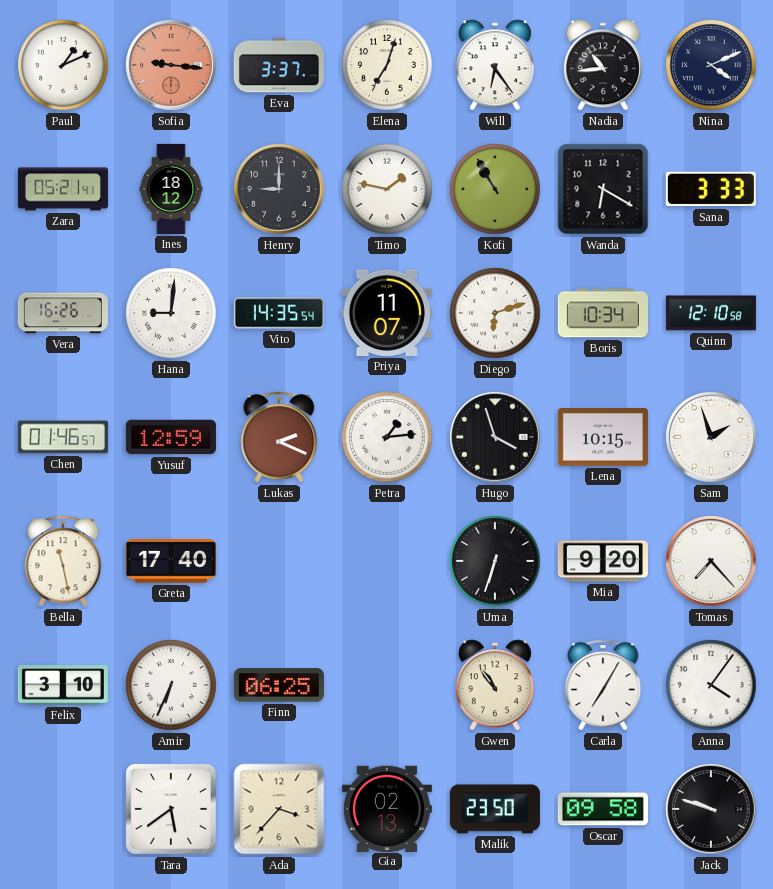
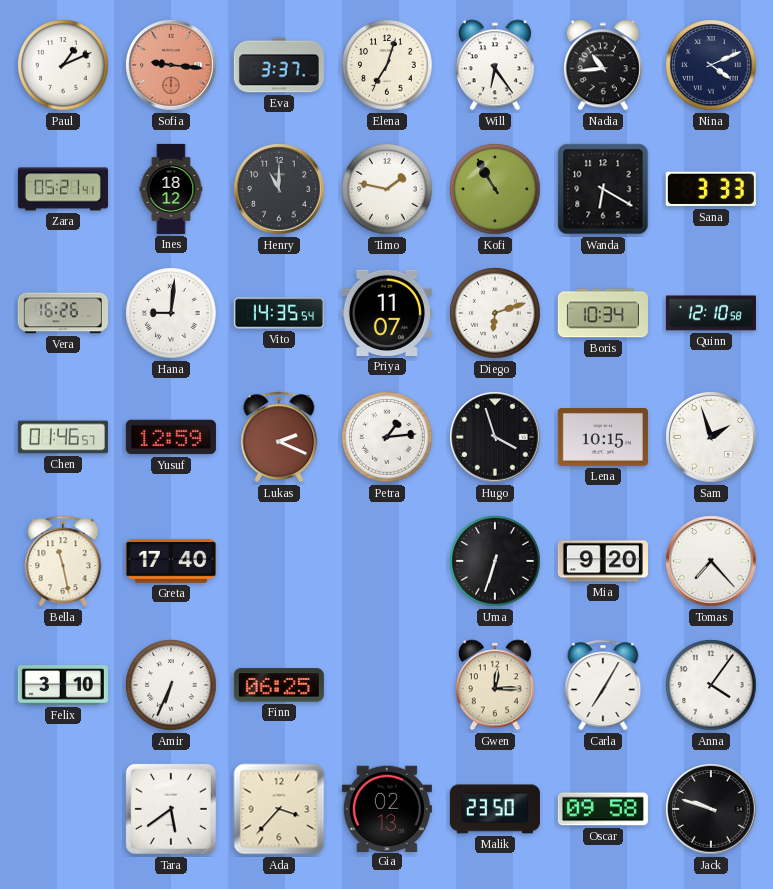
Henry: 9:00 -> 11:00
Gwen: 10:54 -> 12:15
